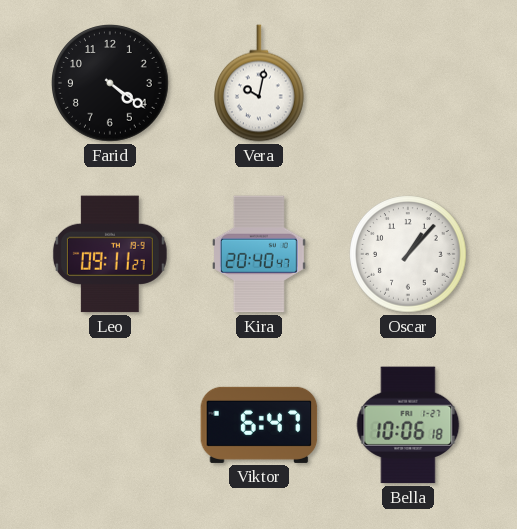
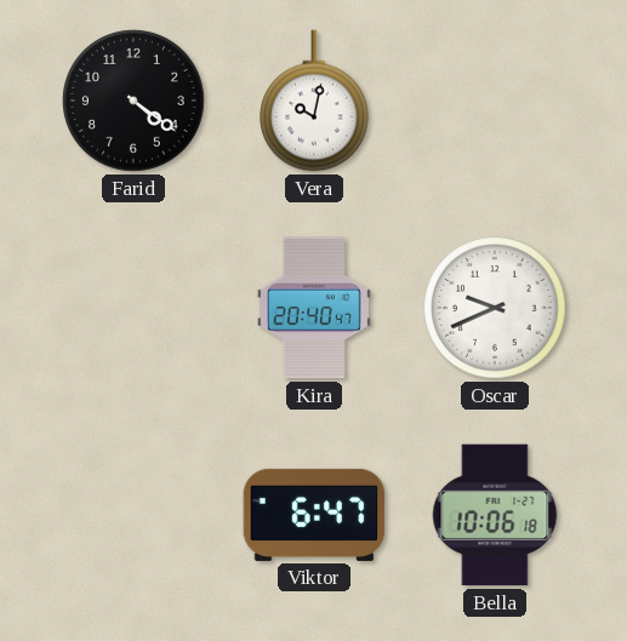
Leo: 09:11 -> none
Oscar: 1:07 -> 9:41
